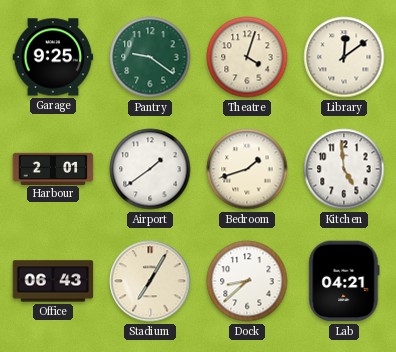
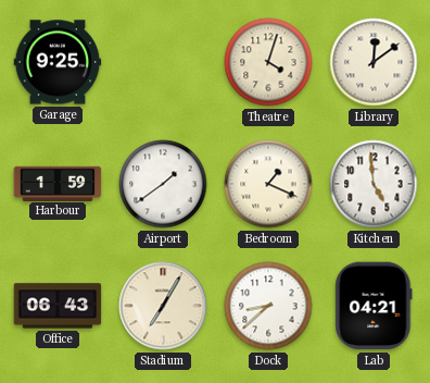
Pantry: 9:21 -> none
Harbour: 2:01 -> 1:59
Bedroom: 1:42 -> 1:19
